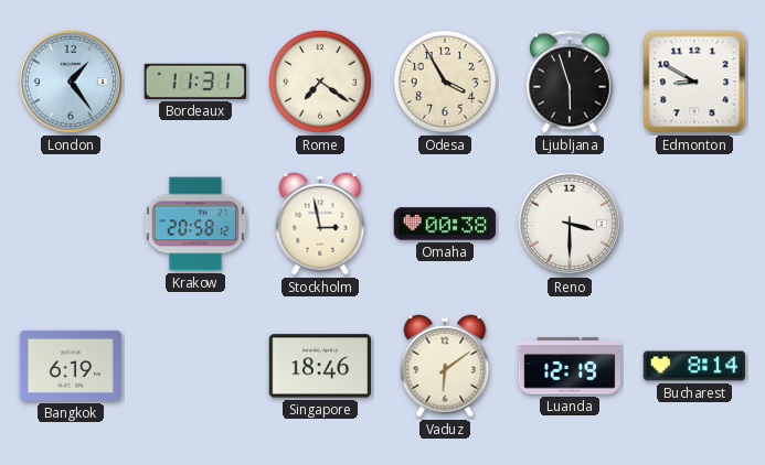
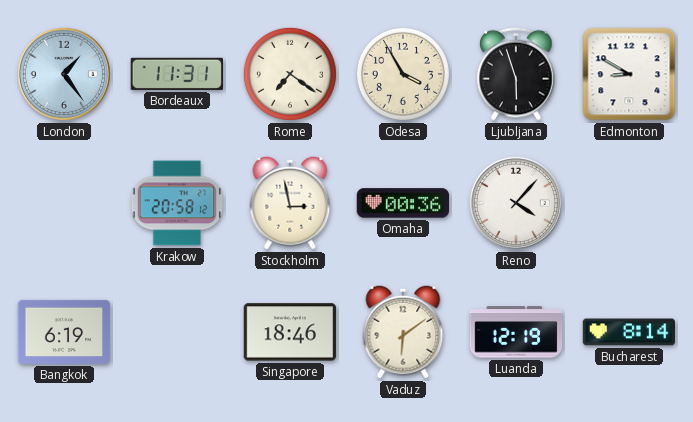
Omaha: 00:38 -> 00:36
Reno: 3:30 -> 4:07
